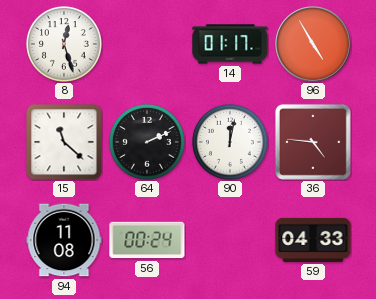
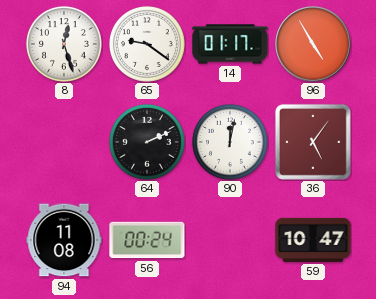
65: none -> 9:21
15: 11:22 -> none
36: 4:46 -> 5:06
59: 04:33 -> 10:47
